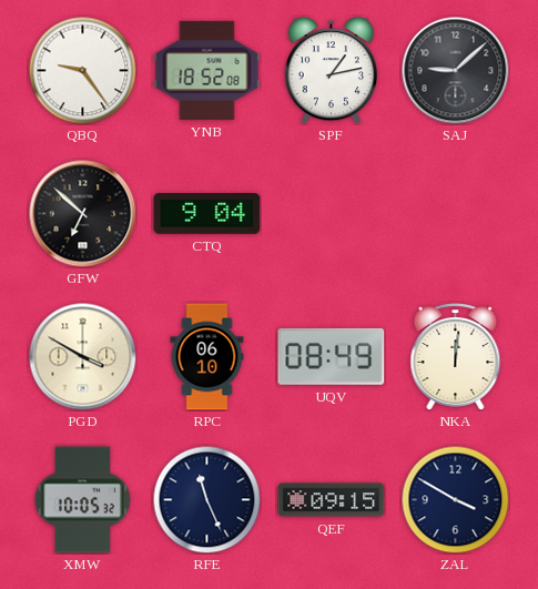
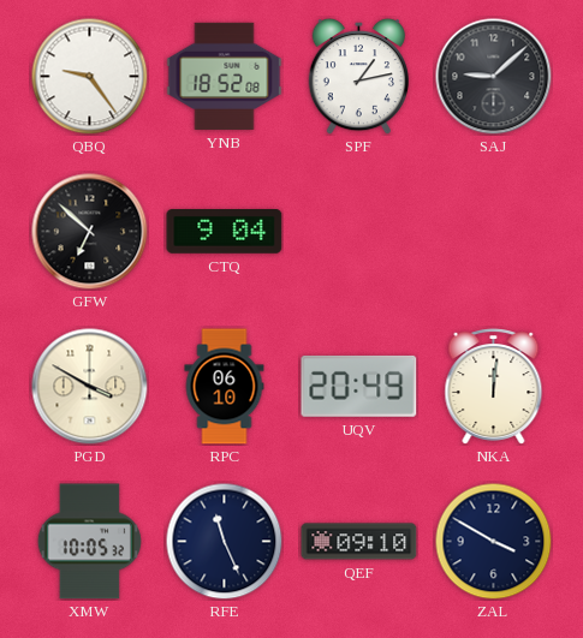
UQV: 08:49 -> 20:49
QEF: 09:15 -> 09:10
